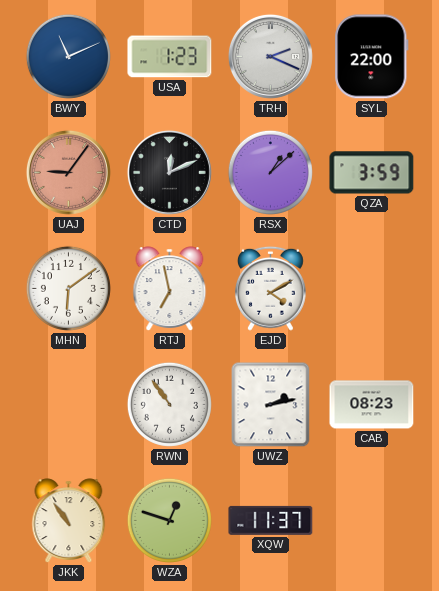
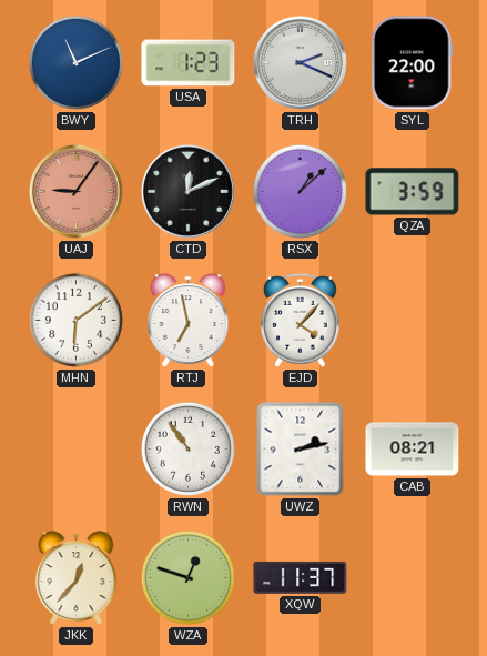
EJD: 4:10 -> 4:07
CAB: 08:23 -> 08:21
JKK: 10:54 -> 12:37
